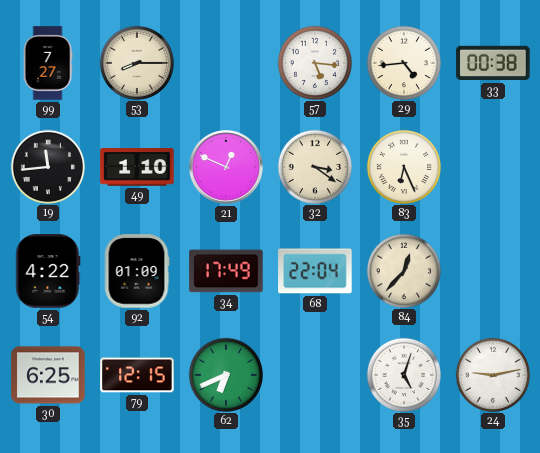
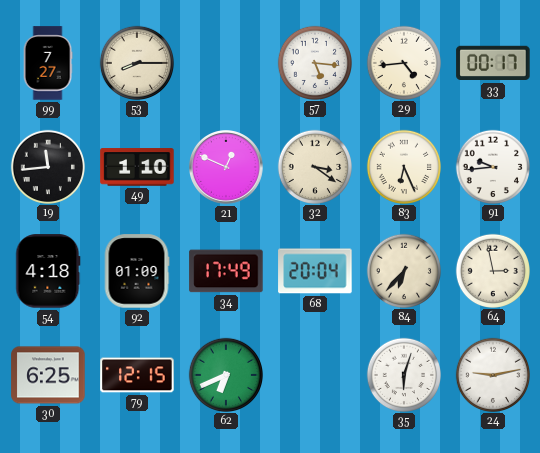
33: 00:38 -> 00:17
91: none -> 9:44
54: 4:22 -> 4:18
68: 22:04 -> 20:04
84: 12:37 -> 6:37
64: none -> 2:58
35: 5:03 -> 6:03
